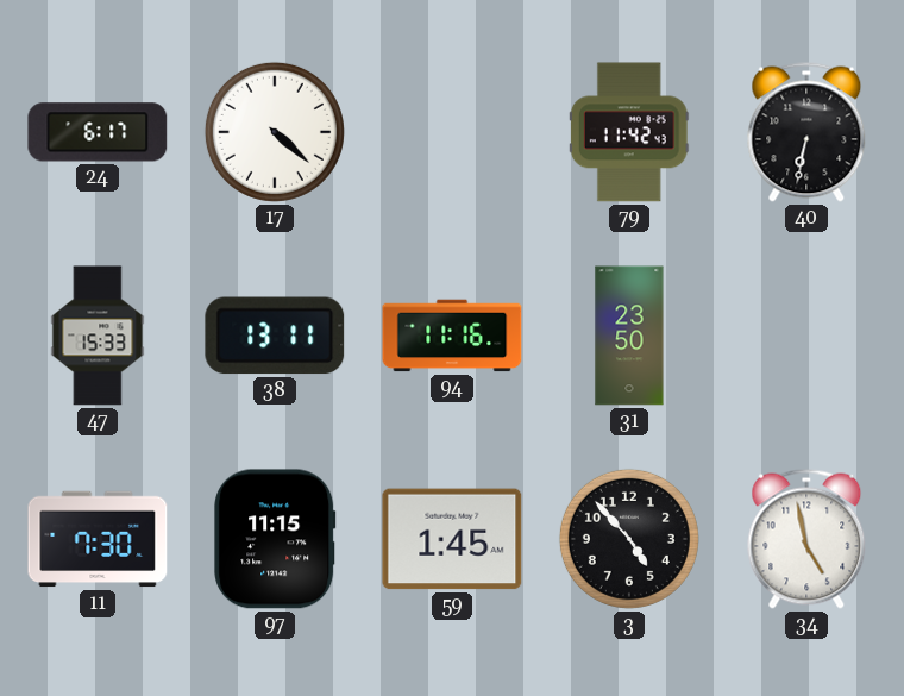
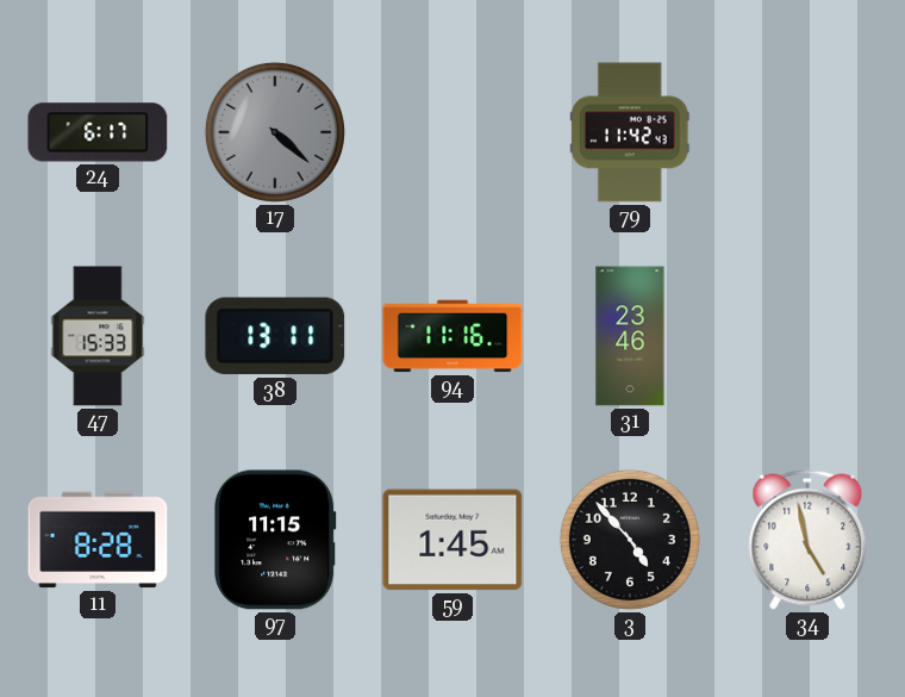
17 dial: white -> grey
40: 6:32 -> none
31: 23:50 -> 23:46
11: 7:30 -> 8:28
